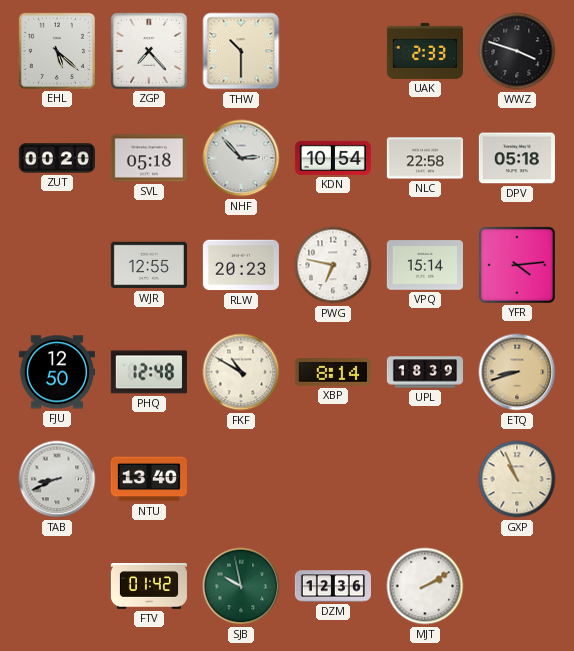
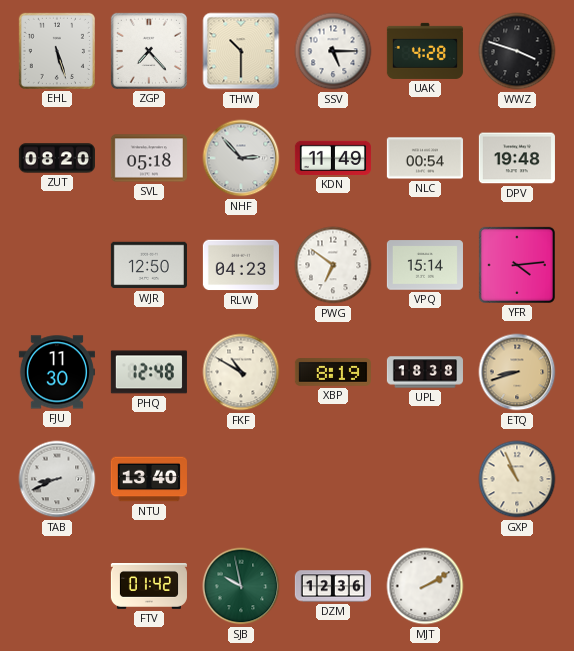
EHL: 5:22 -> 5:27
SSV: none -> 5:15
UAK: 2:33 -> 4:28
ZUT: 00:20 -> 08:20
KDN: 10:54 -> 11:49
NLC: 22:58 -> 00:54
DPV: 05:18 -> 19:48
WJR: 12:55 -> 12:50
RLW: 20:23 -> 04:23
PWG: 6:47 -> 6:51
FJU: 12:50 -> 11:30
XBP: 8:14 -> 8:19
UPL: 18:39 -> 18:38
